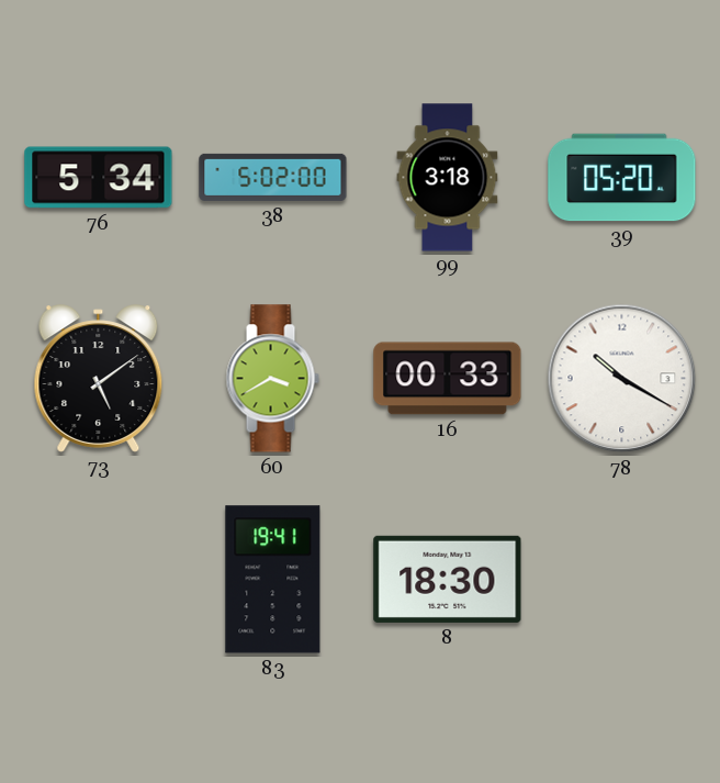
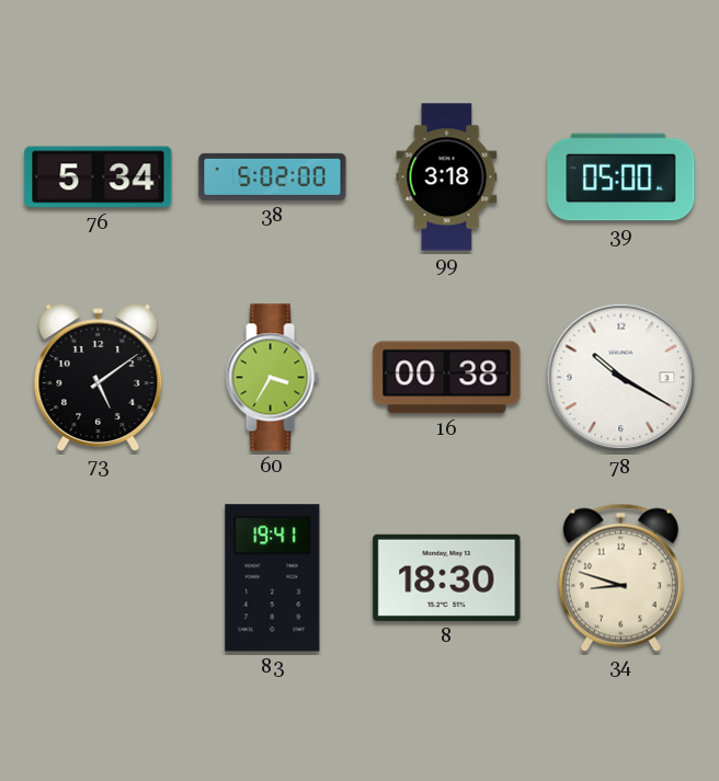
39: 05:20 -> 05:00
60: 3:40 -> 3:35
16: 00:33 -> 00:38
34: none -> 8:48
